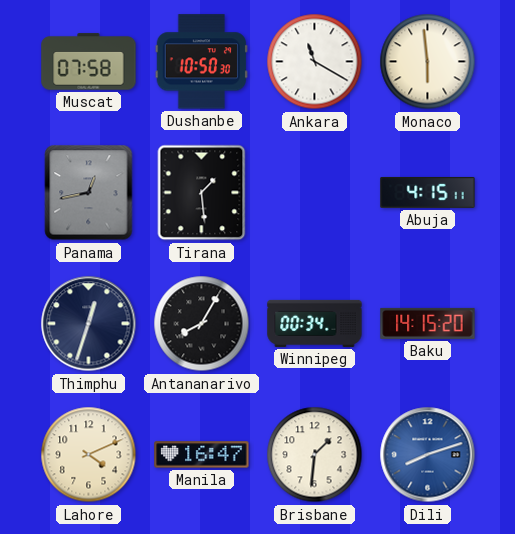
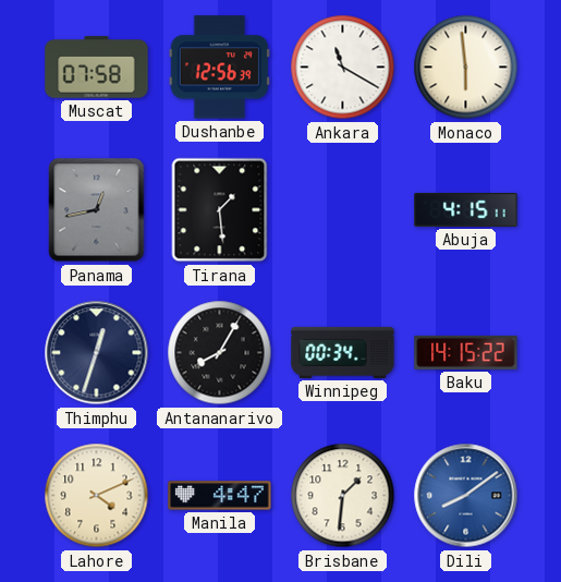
Dushanbe: 10:50 -> 12:56
Baku: 14:15:20 -> 14:15:22
Manila: 16:47 -> 4:47
Dili: 8:12 -> 8:09
